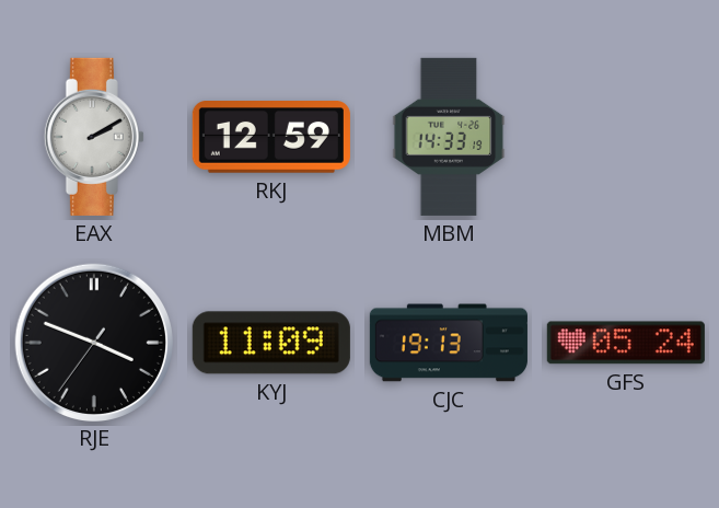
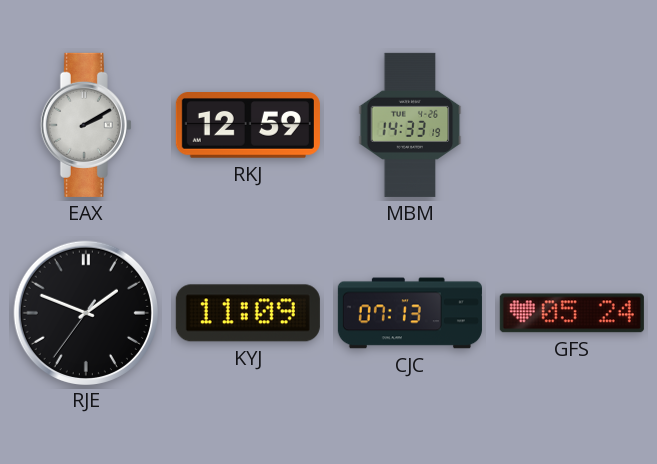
RJE: 3:48 -> 1:48
CJC: 19:13 -> 07:13
